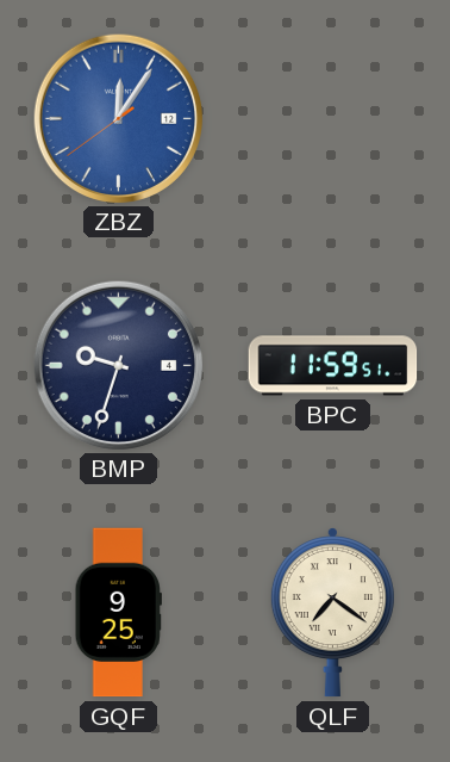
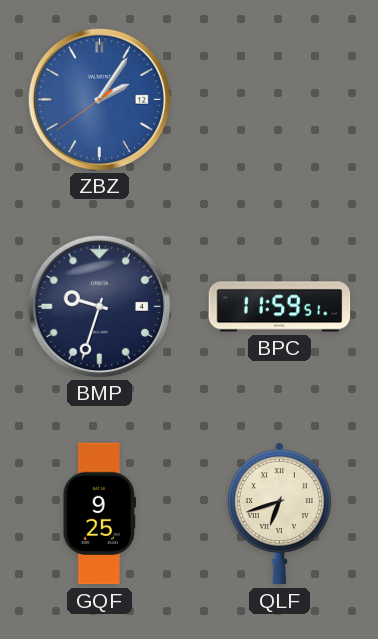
ZBZ: 12:05 -> 2:05
QLF: 7:21 -> 6:42
